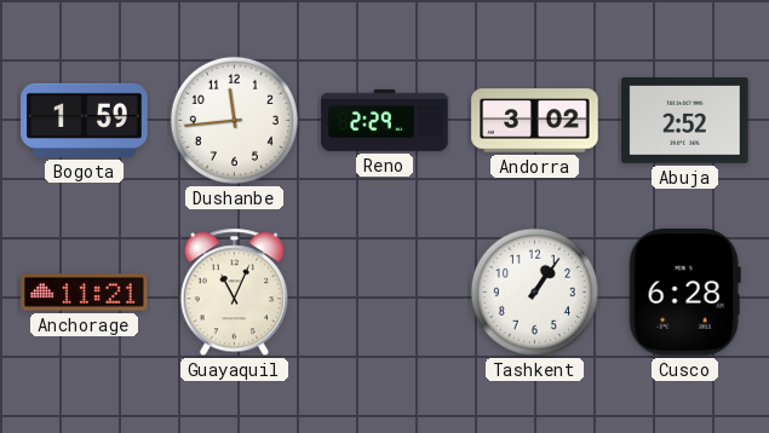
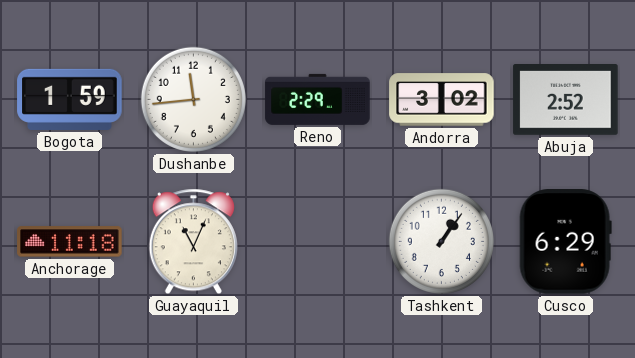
Anchorage: 11:21 -> 11:18
Cusco: 6:28 -> 6:29
